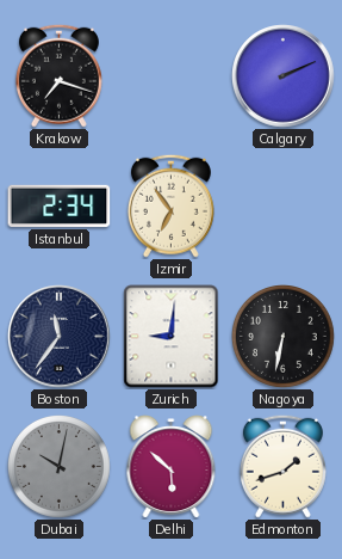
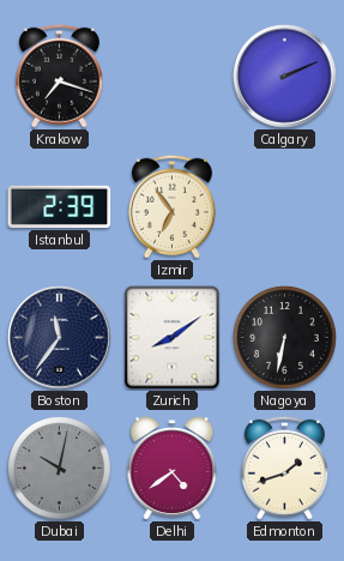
Istanbul: 2:34 -> 2:39
Zurich: 9:01 -> 8:09
Delhi: 5:52 -> 4:39
